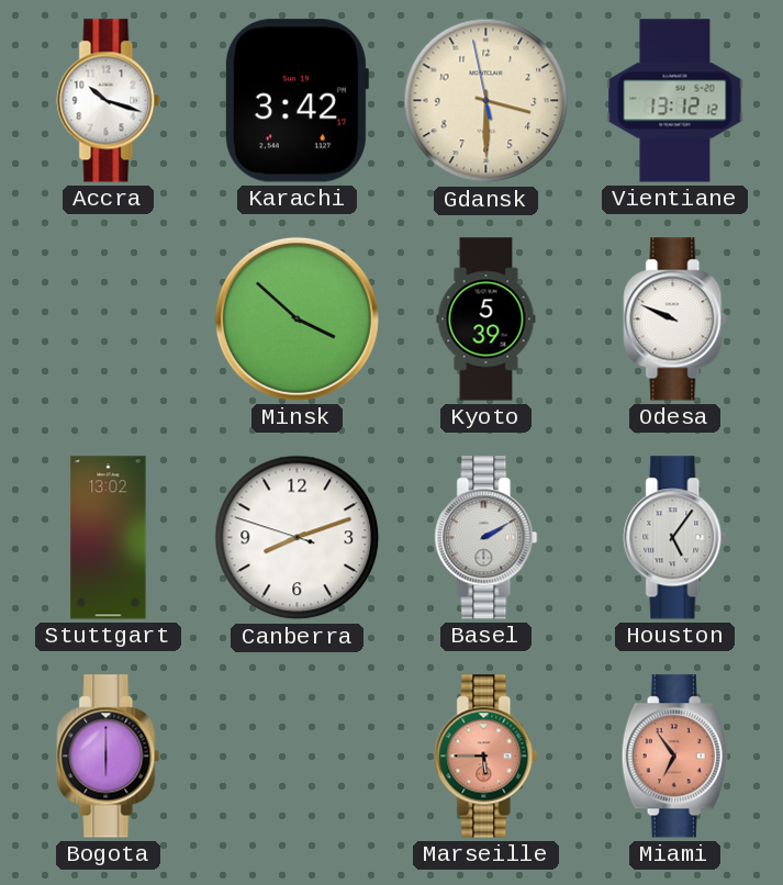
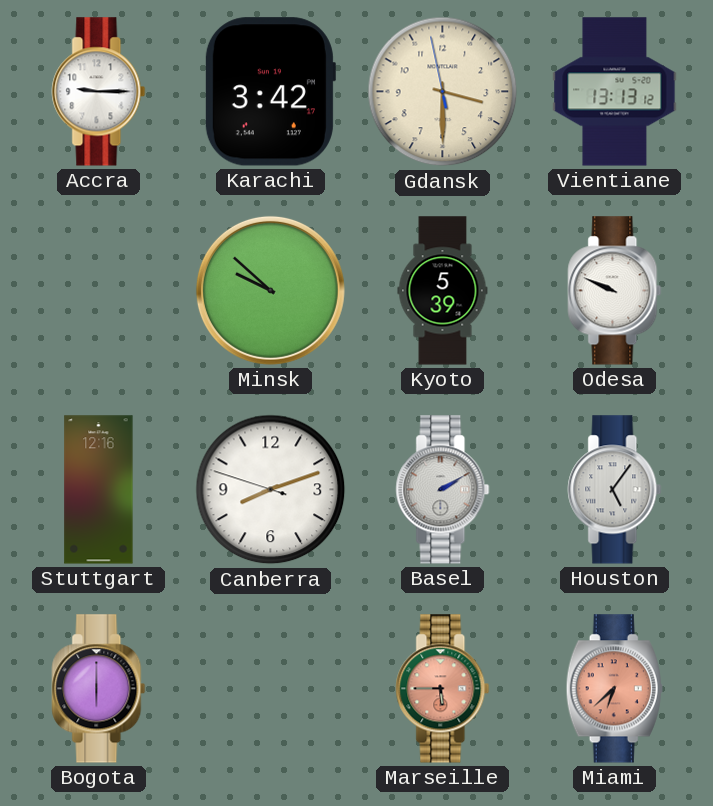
Accra: 10:18 -> 9:15
Vientiane: 13:12 -> 13:13
Minsk: 3:52 -> 9:52
Stuttgart: 13:02 -> 12:16
Miami: 6:54 -> 6:38
